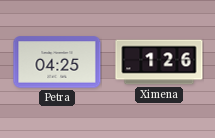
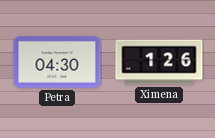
Petra: 04:25 -> 04:30
